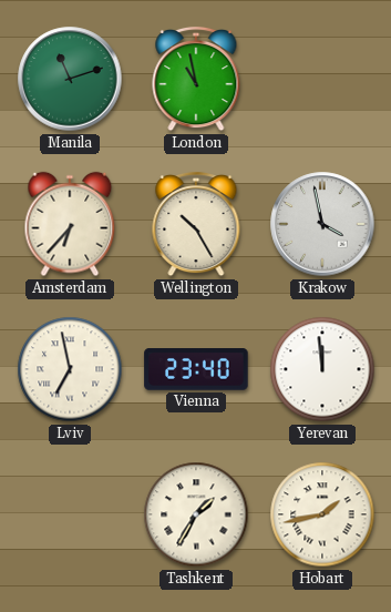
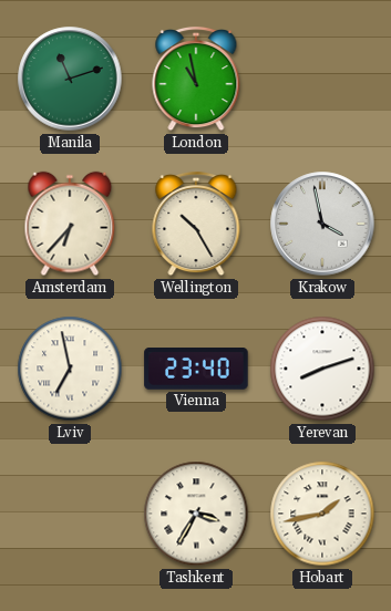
Yerevan: 11:59 -> 8:12
Tashkent: 1:35 -> 3:35
